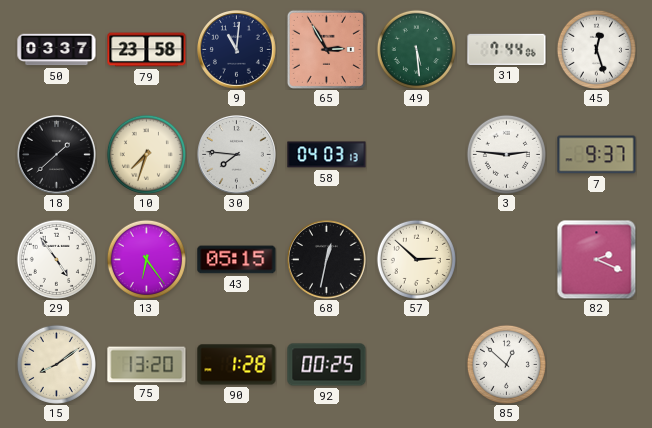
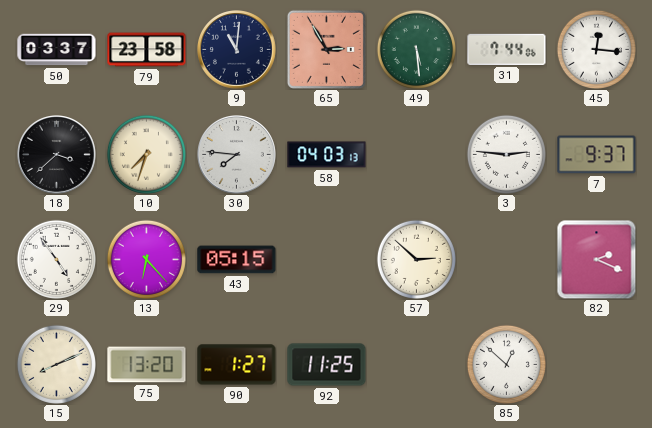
45: 12:27 -> 12:16
18: 1:38 -> 3:38
13: 6:24 -> 6:23
68: 12:32 -> none
15: 8:09 -> 8:11
90: 1:28 -> 1:27
92: 00:25 -> 11:25
